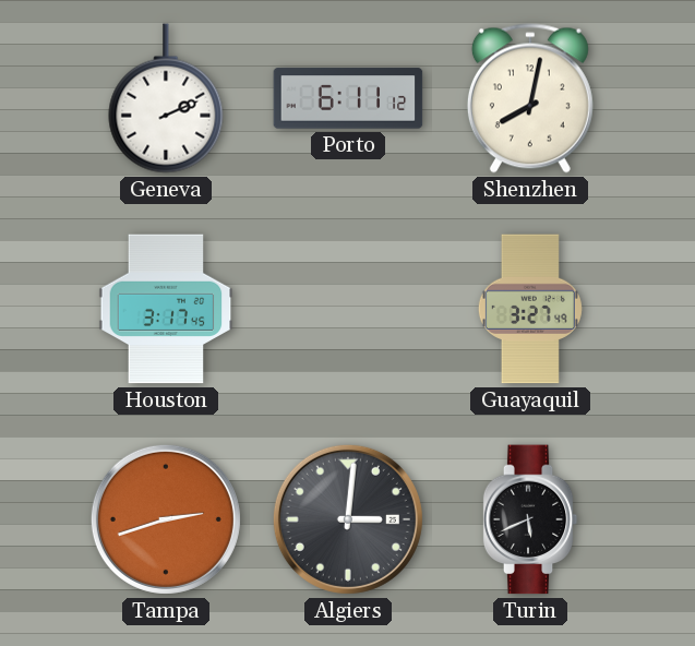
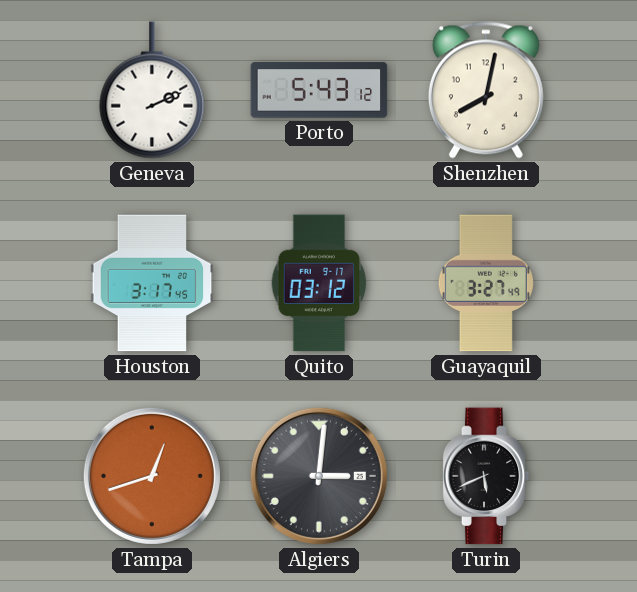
Porto: 6:11 -> 5:43
Quito: none -> 03:12
Tampa: 2:42 -> 12:42
